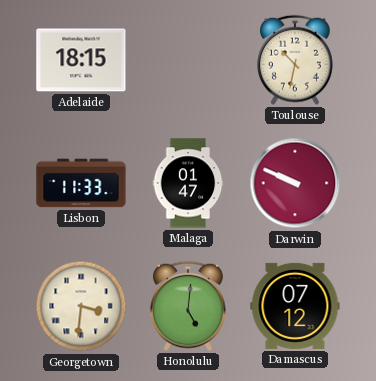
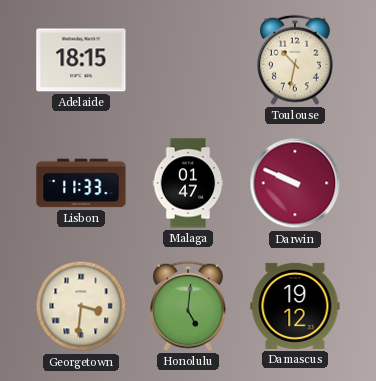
Damascus: 07:12 -> 19:12
